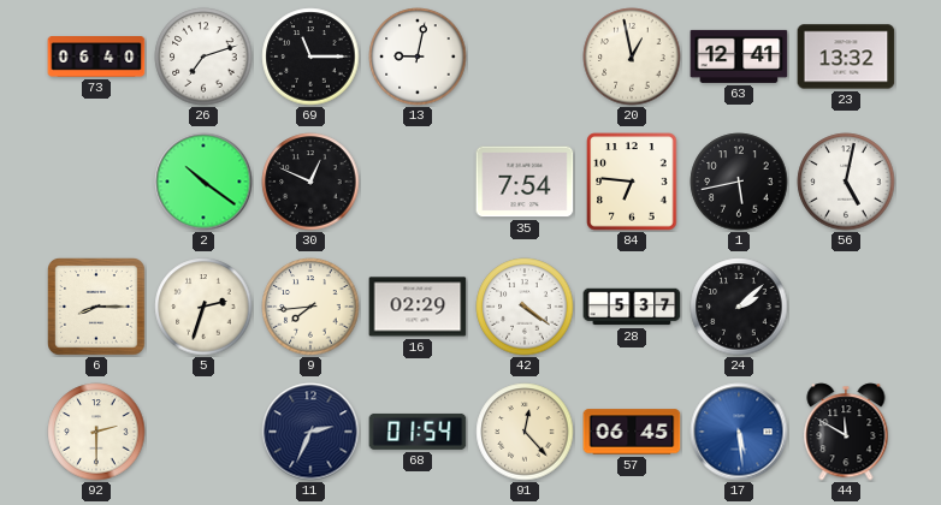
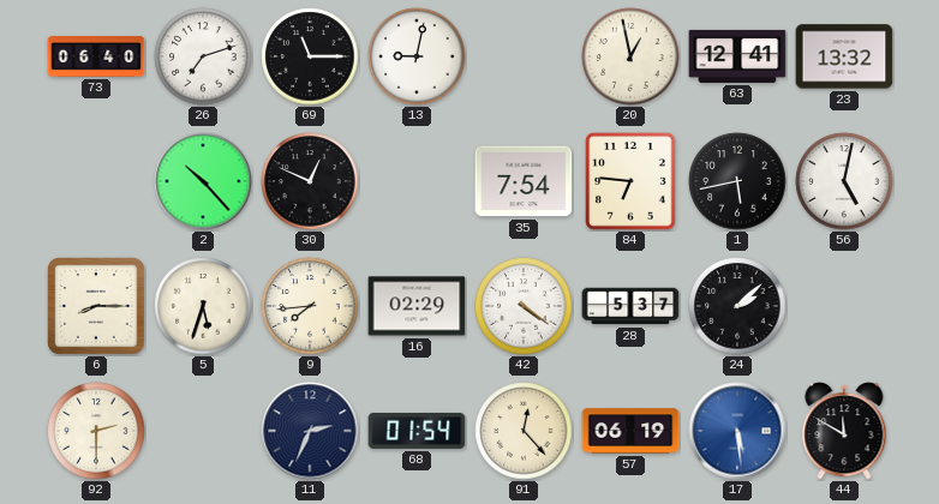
2: 10:21 -> 10:23
5: 2:33 -> 5:33
57: 06:45 -> 06:19
